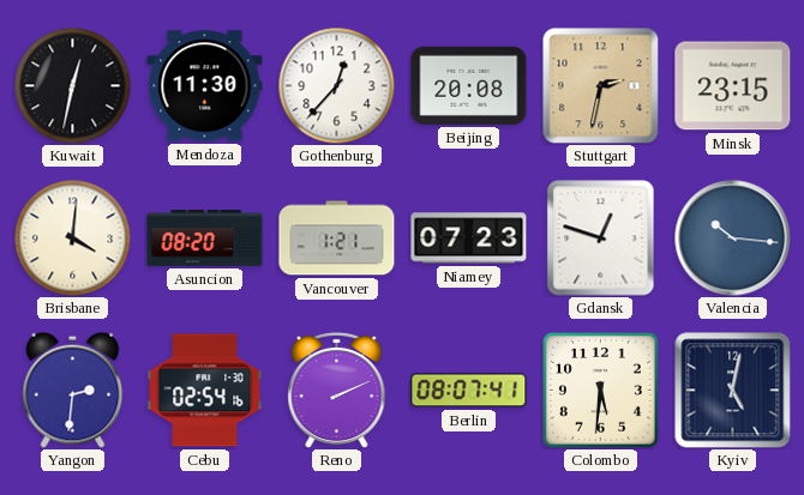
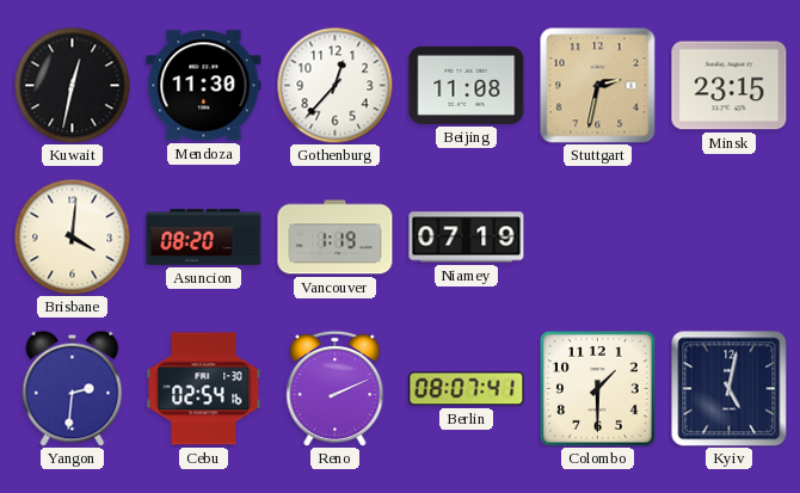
Beijing: 20:08 -> 11:08
Vancouver: 1:21 -> 1:19
Niamey: 07:23 -> 07:19
Gdansk: 12:48 -> none
Valencia: 10:16 -> none
Colombo: 5:31 -> 1:30
